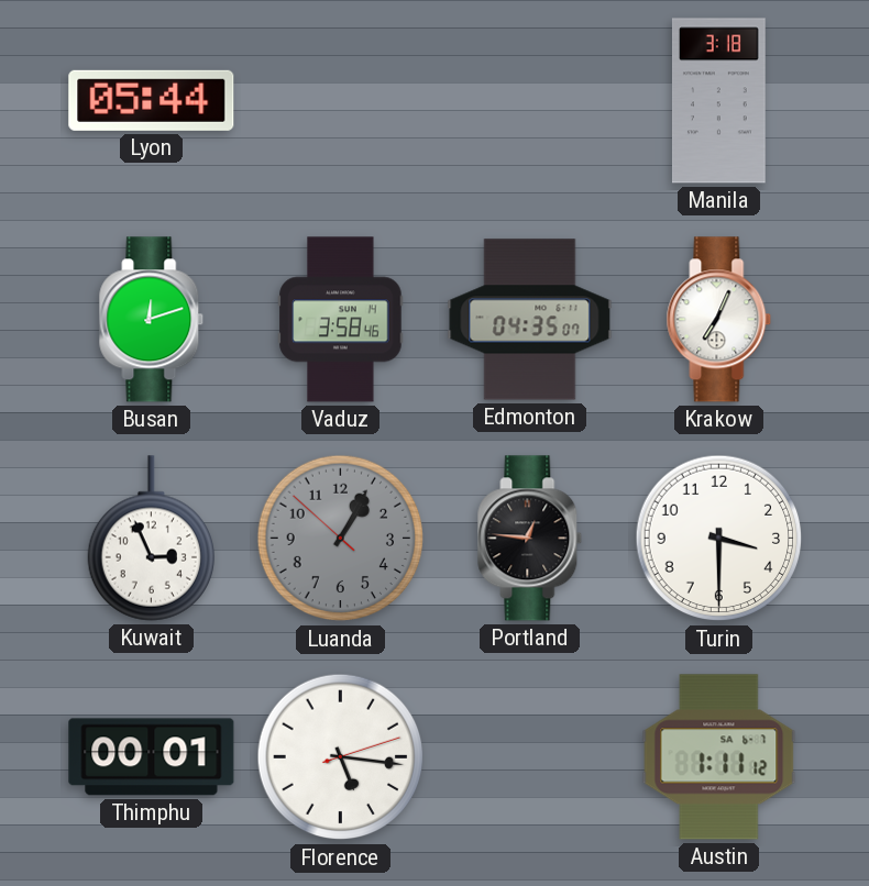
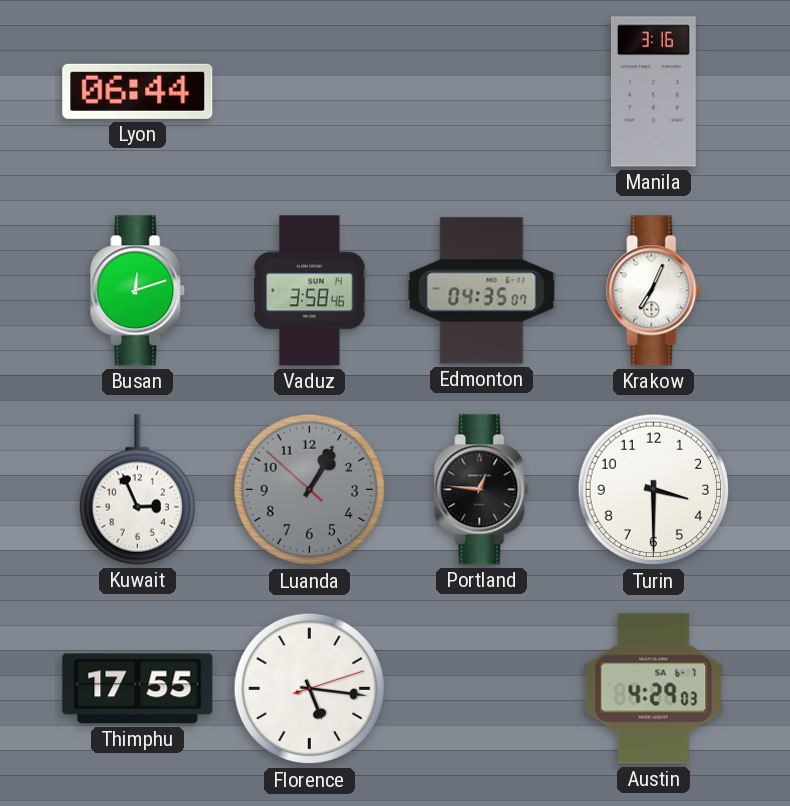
Lyon: 05:44 -> 06:44
Manila: 3:18 -> 3:16
Thimphu: 00:01 -> 17:55
Austin: 1:11 -> 4:29
